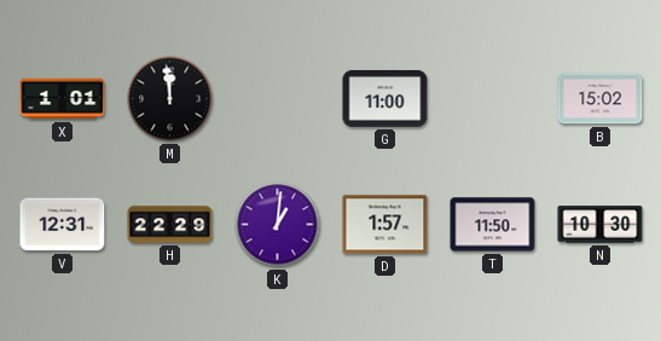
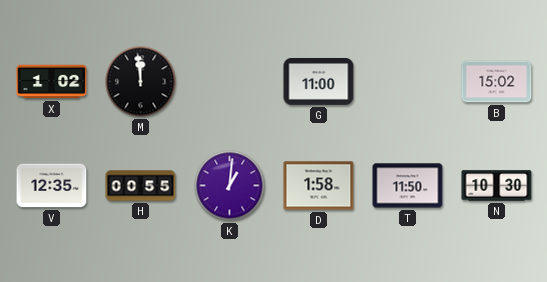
X: 1:01 -> 1:02
V: 12:31 -> 12:35
H: 22:29 -> 00:55
D: 1:57 -> 1:58
